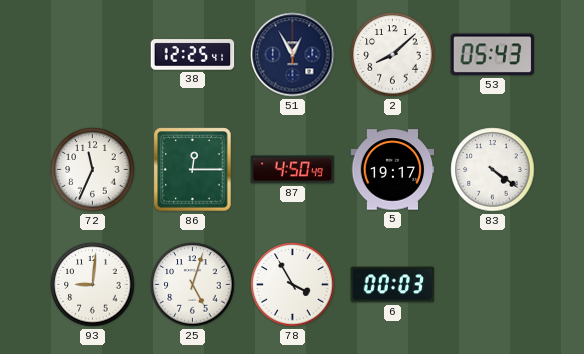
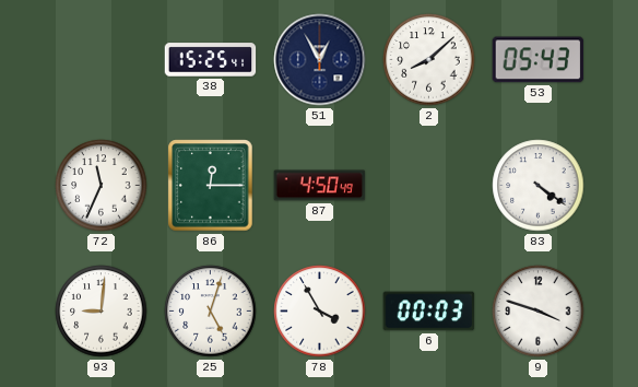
38: 12:25 -> 15:25
5: 19:17 -> none
9: none -> 3:48
